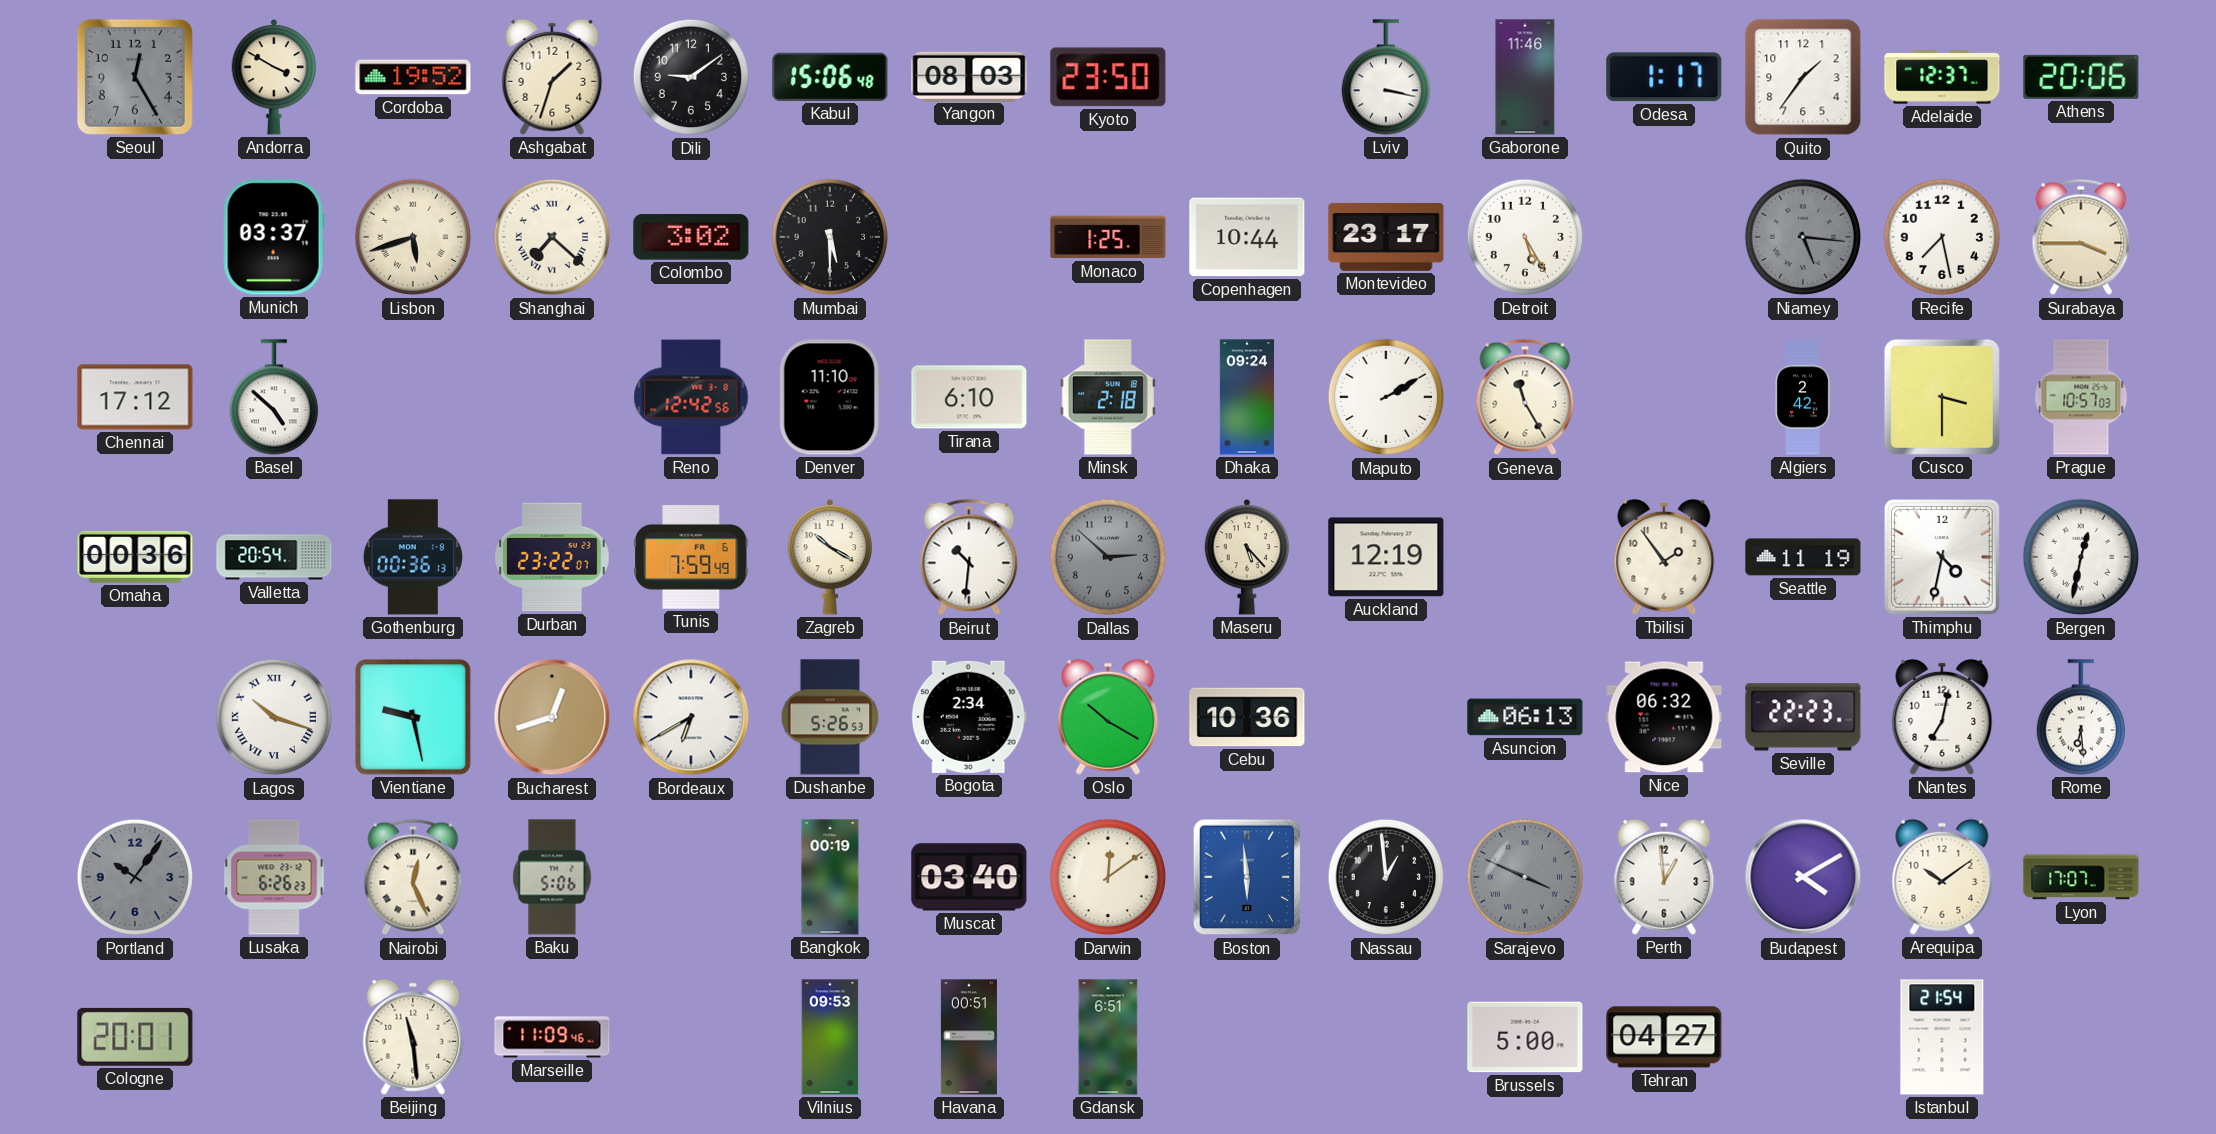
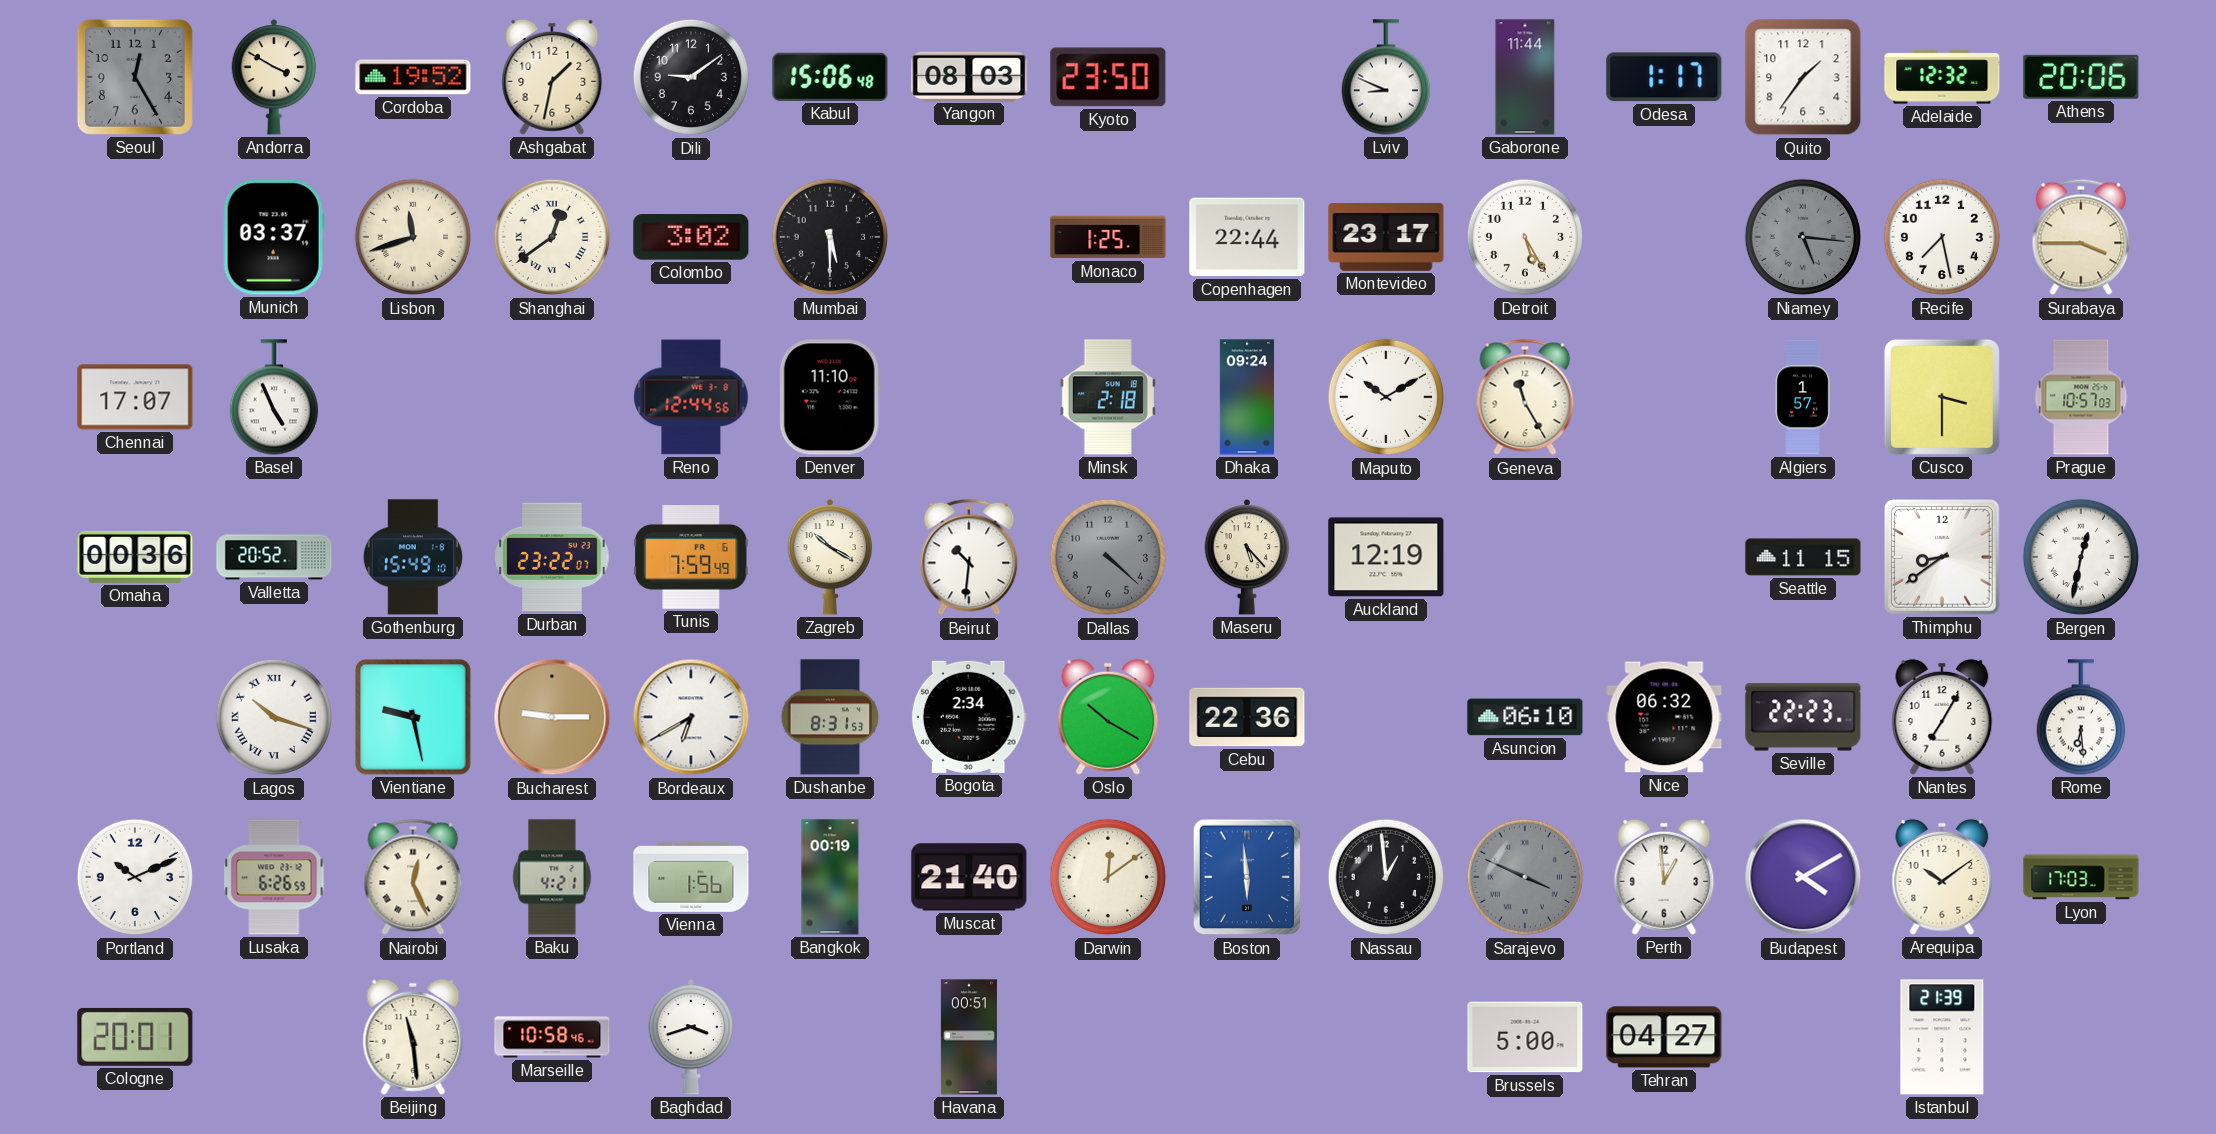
Ashgabat: 1:33 -> 1:32
Lviv: 3:17 -> 8:49
Gaborone: 11:46 -> 11:44
Adelaide: 12:37 -> 12:32
Lisbon: 5:42 -> 11:42
Shanghai: 7:22 -> 12:39
Copenhagen: 10:44 -> 22:44
Chennai: 17:12 -> 17:07
Basel: 4:52 -> 4:56
Reno: 12:42 -> 12:44
Tirana: 6:10 -> none
Maputo: 2:10 -> 10:10
Algiers: 2:42 -> 1:57
Valletta: 20:54 -> 20:52
Gothenburg: 00:36 -> 15:49
Dallas: 2:52 -> 4:22
Tbilisi: 1:54 -> none
Seattle: 11:19 -> 11:15
Thimphu: 4:32 -> 8:39
Bucharest: 12:42 -> 9:15
Dushanbe: 5:26 -> 8:31
Cebu: 10:36 -> 22:36
Asuncion: 06:13 -> 06:10
Nantes: 7:02 -> 7:05
Portland: 10:06 -> 10:11
Portland dial: grey -> white
Lusaka: 6:26:23 -> 6:26:59
Baku: 5:06 -> 4:21
Vienna: none -> 1:56
Muscat: 03:40 -> 21:40
Lyon: 17:07 -> 17:03
Marseille: 11:09 -> 10:58
Baghdad: none -> 3:42
Vilnius: 09:53 -> none
Gdansk: 6:51 -> none
Istanbul: 21:54 -> 21:39
